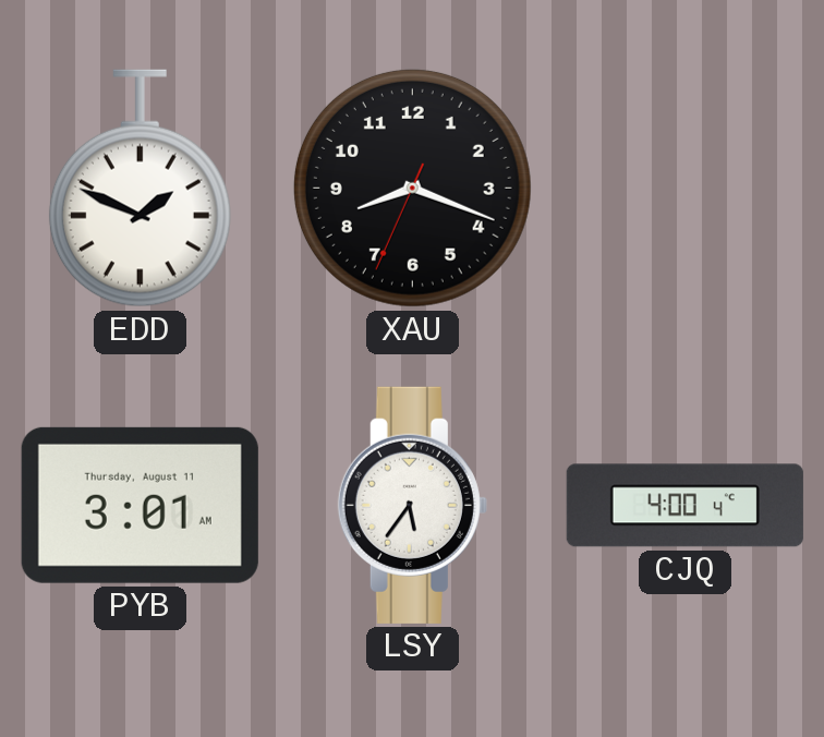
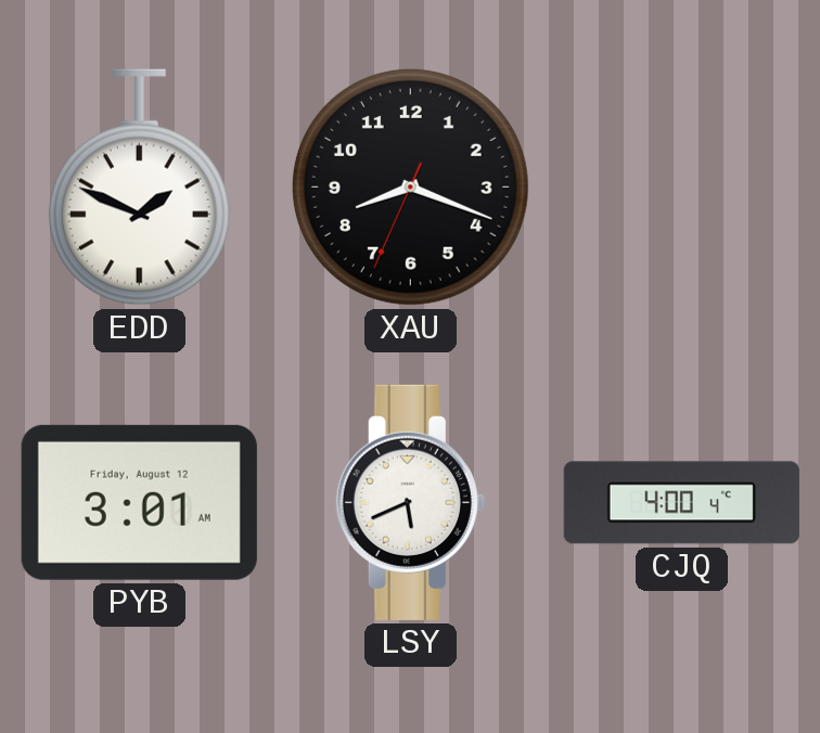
PYB date: Thursday, August 11 -> Friday, August 12
LSY: 5:36 -> 5:41
